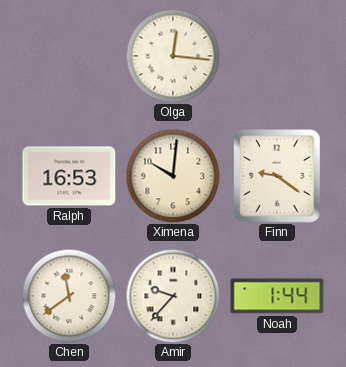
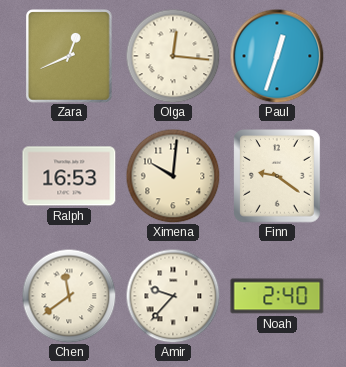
Zara: none -> 12:41
Paul: none -> 12:33
Noah: 1:44 -> 2:40
